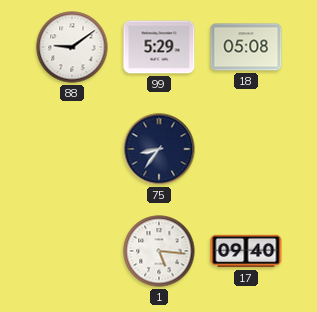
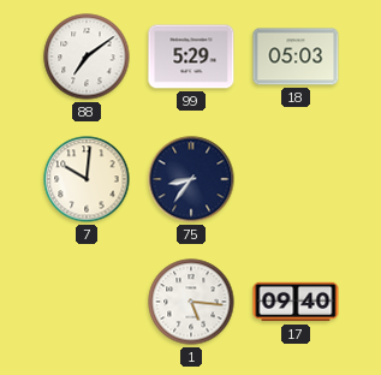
88: 9:09 -> 7:09
18: 05:08 -> 05:03
7: none -> 10:01
